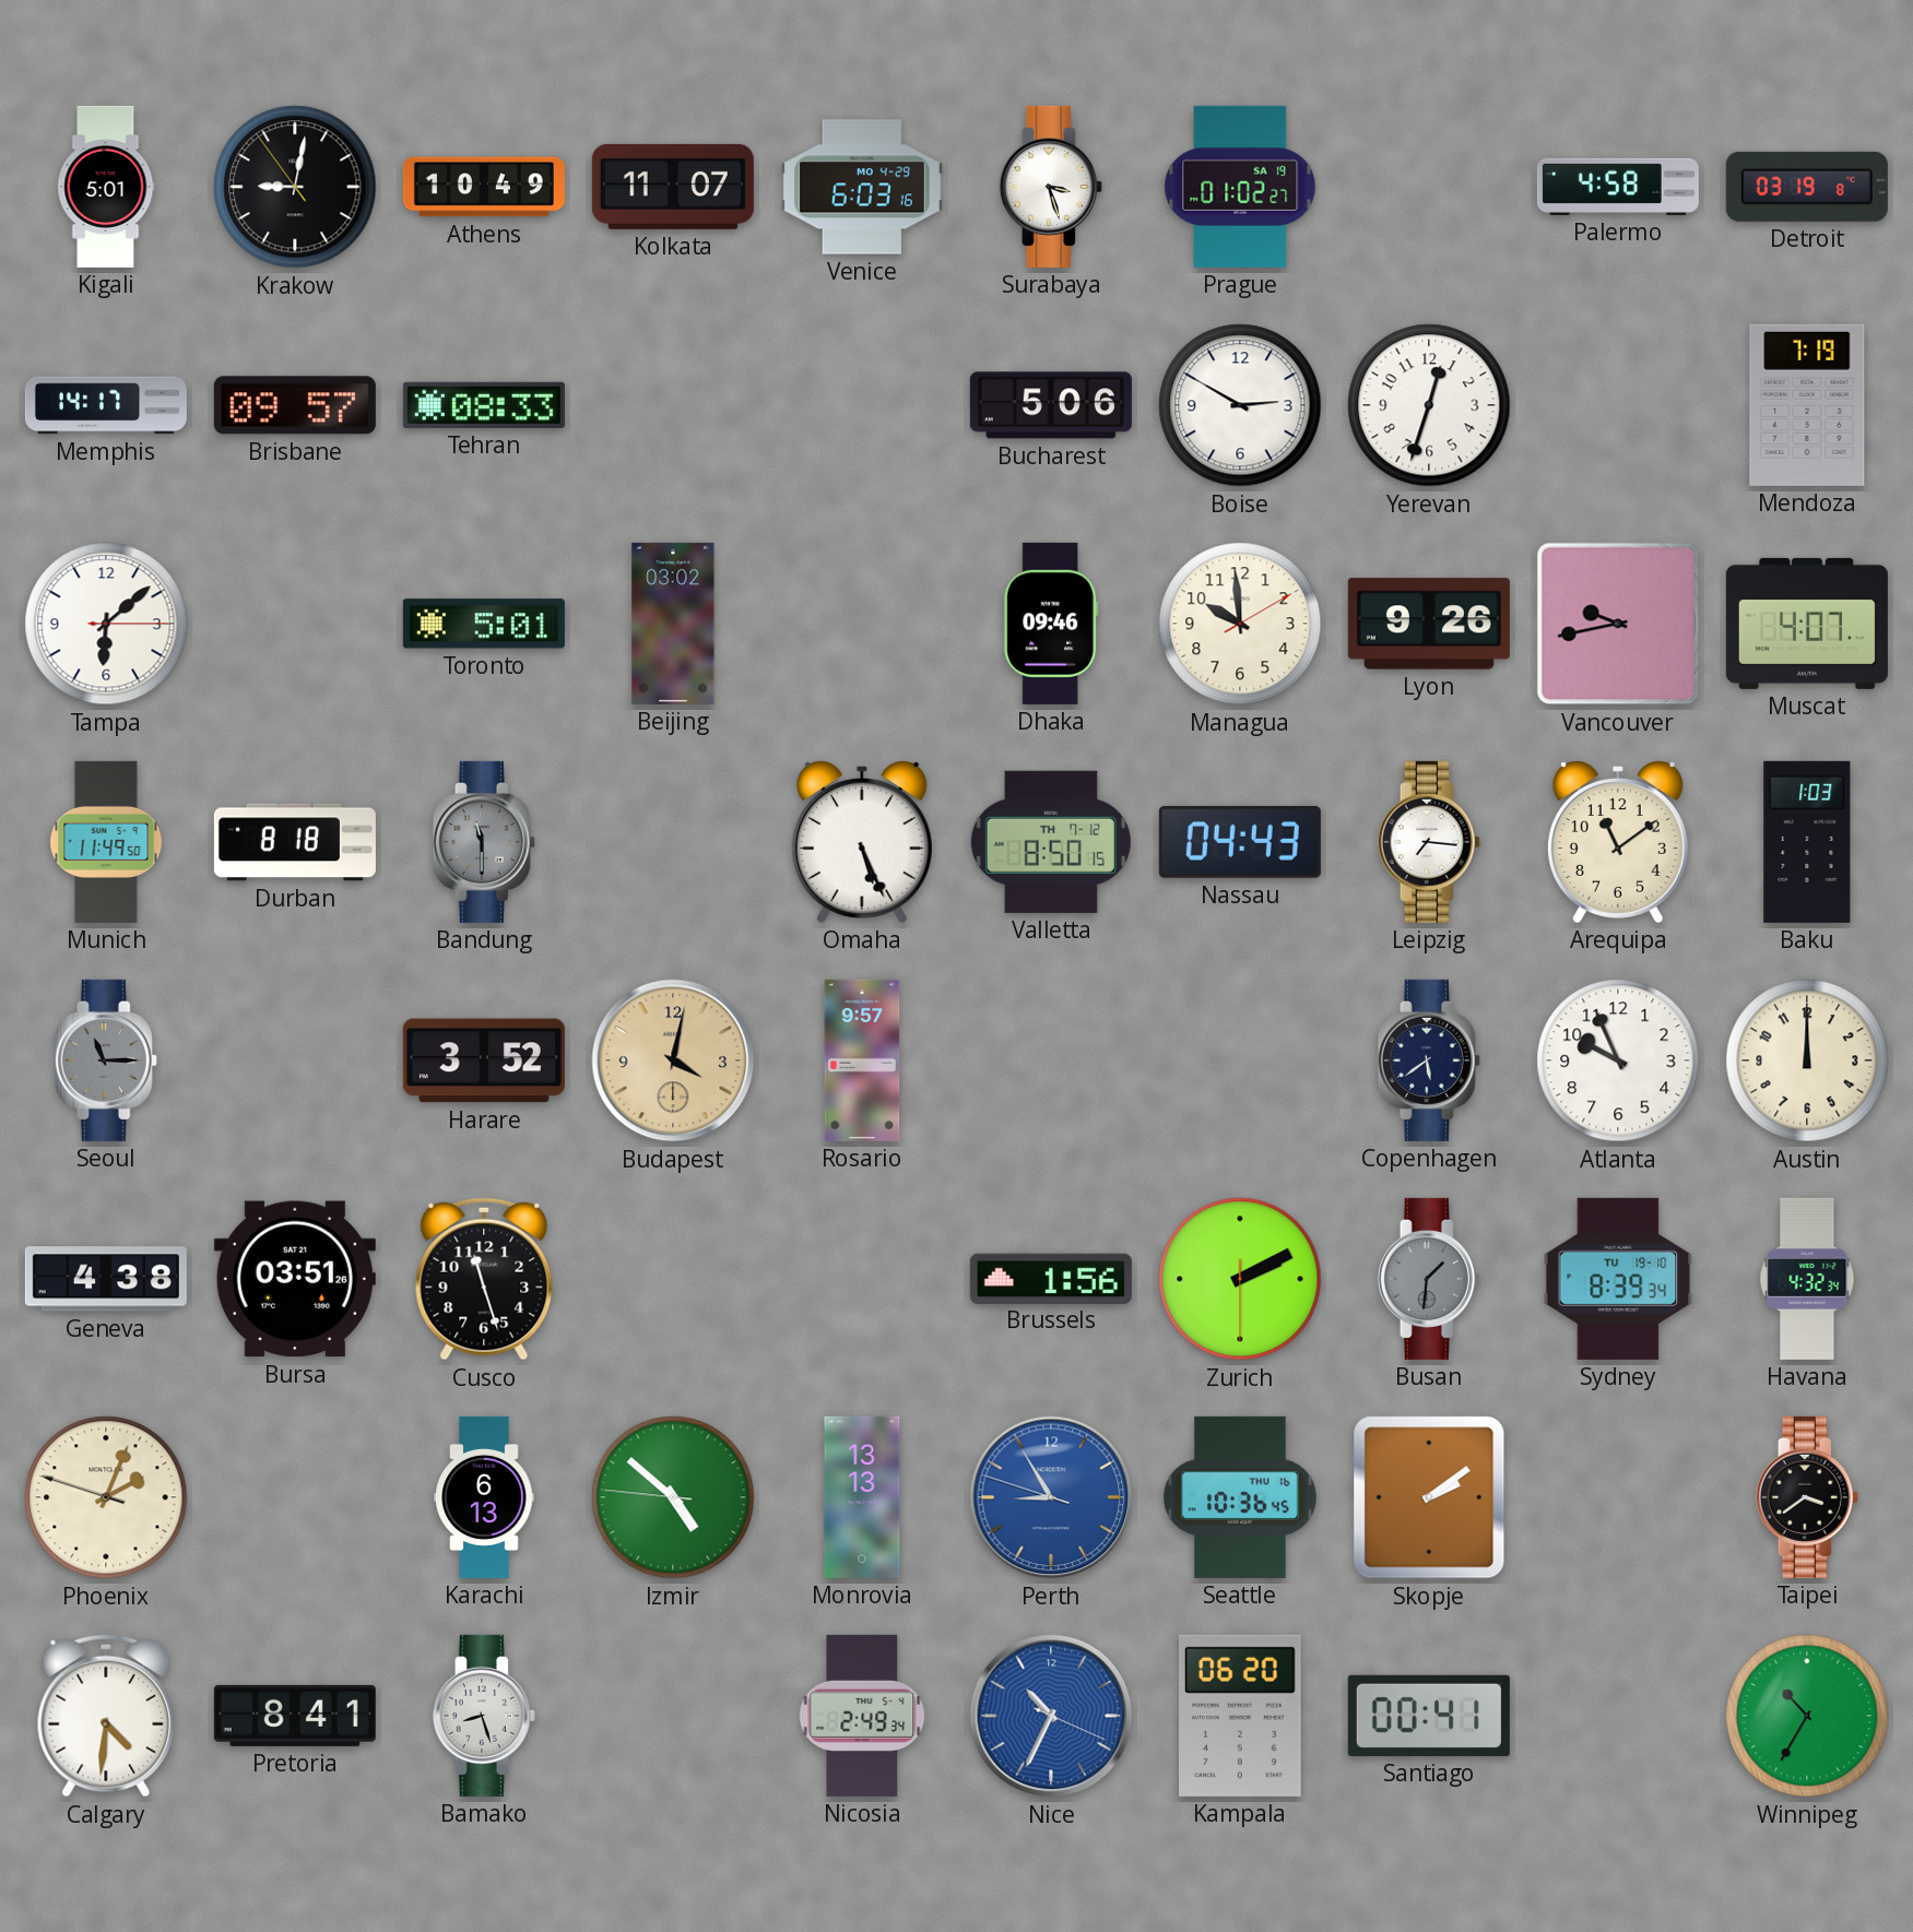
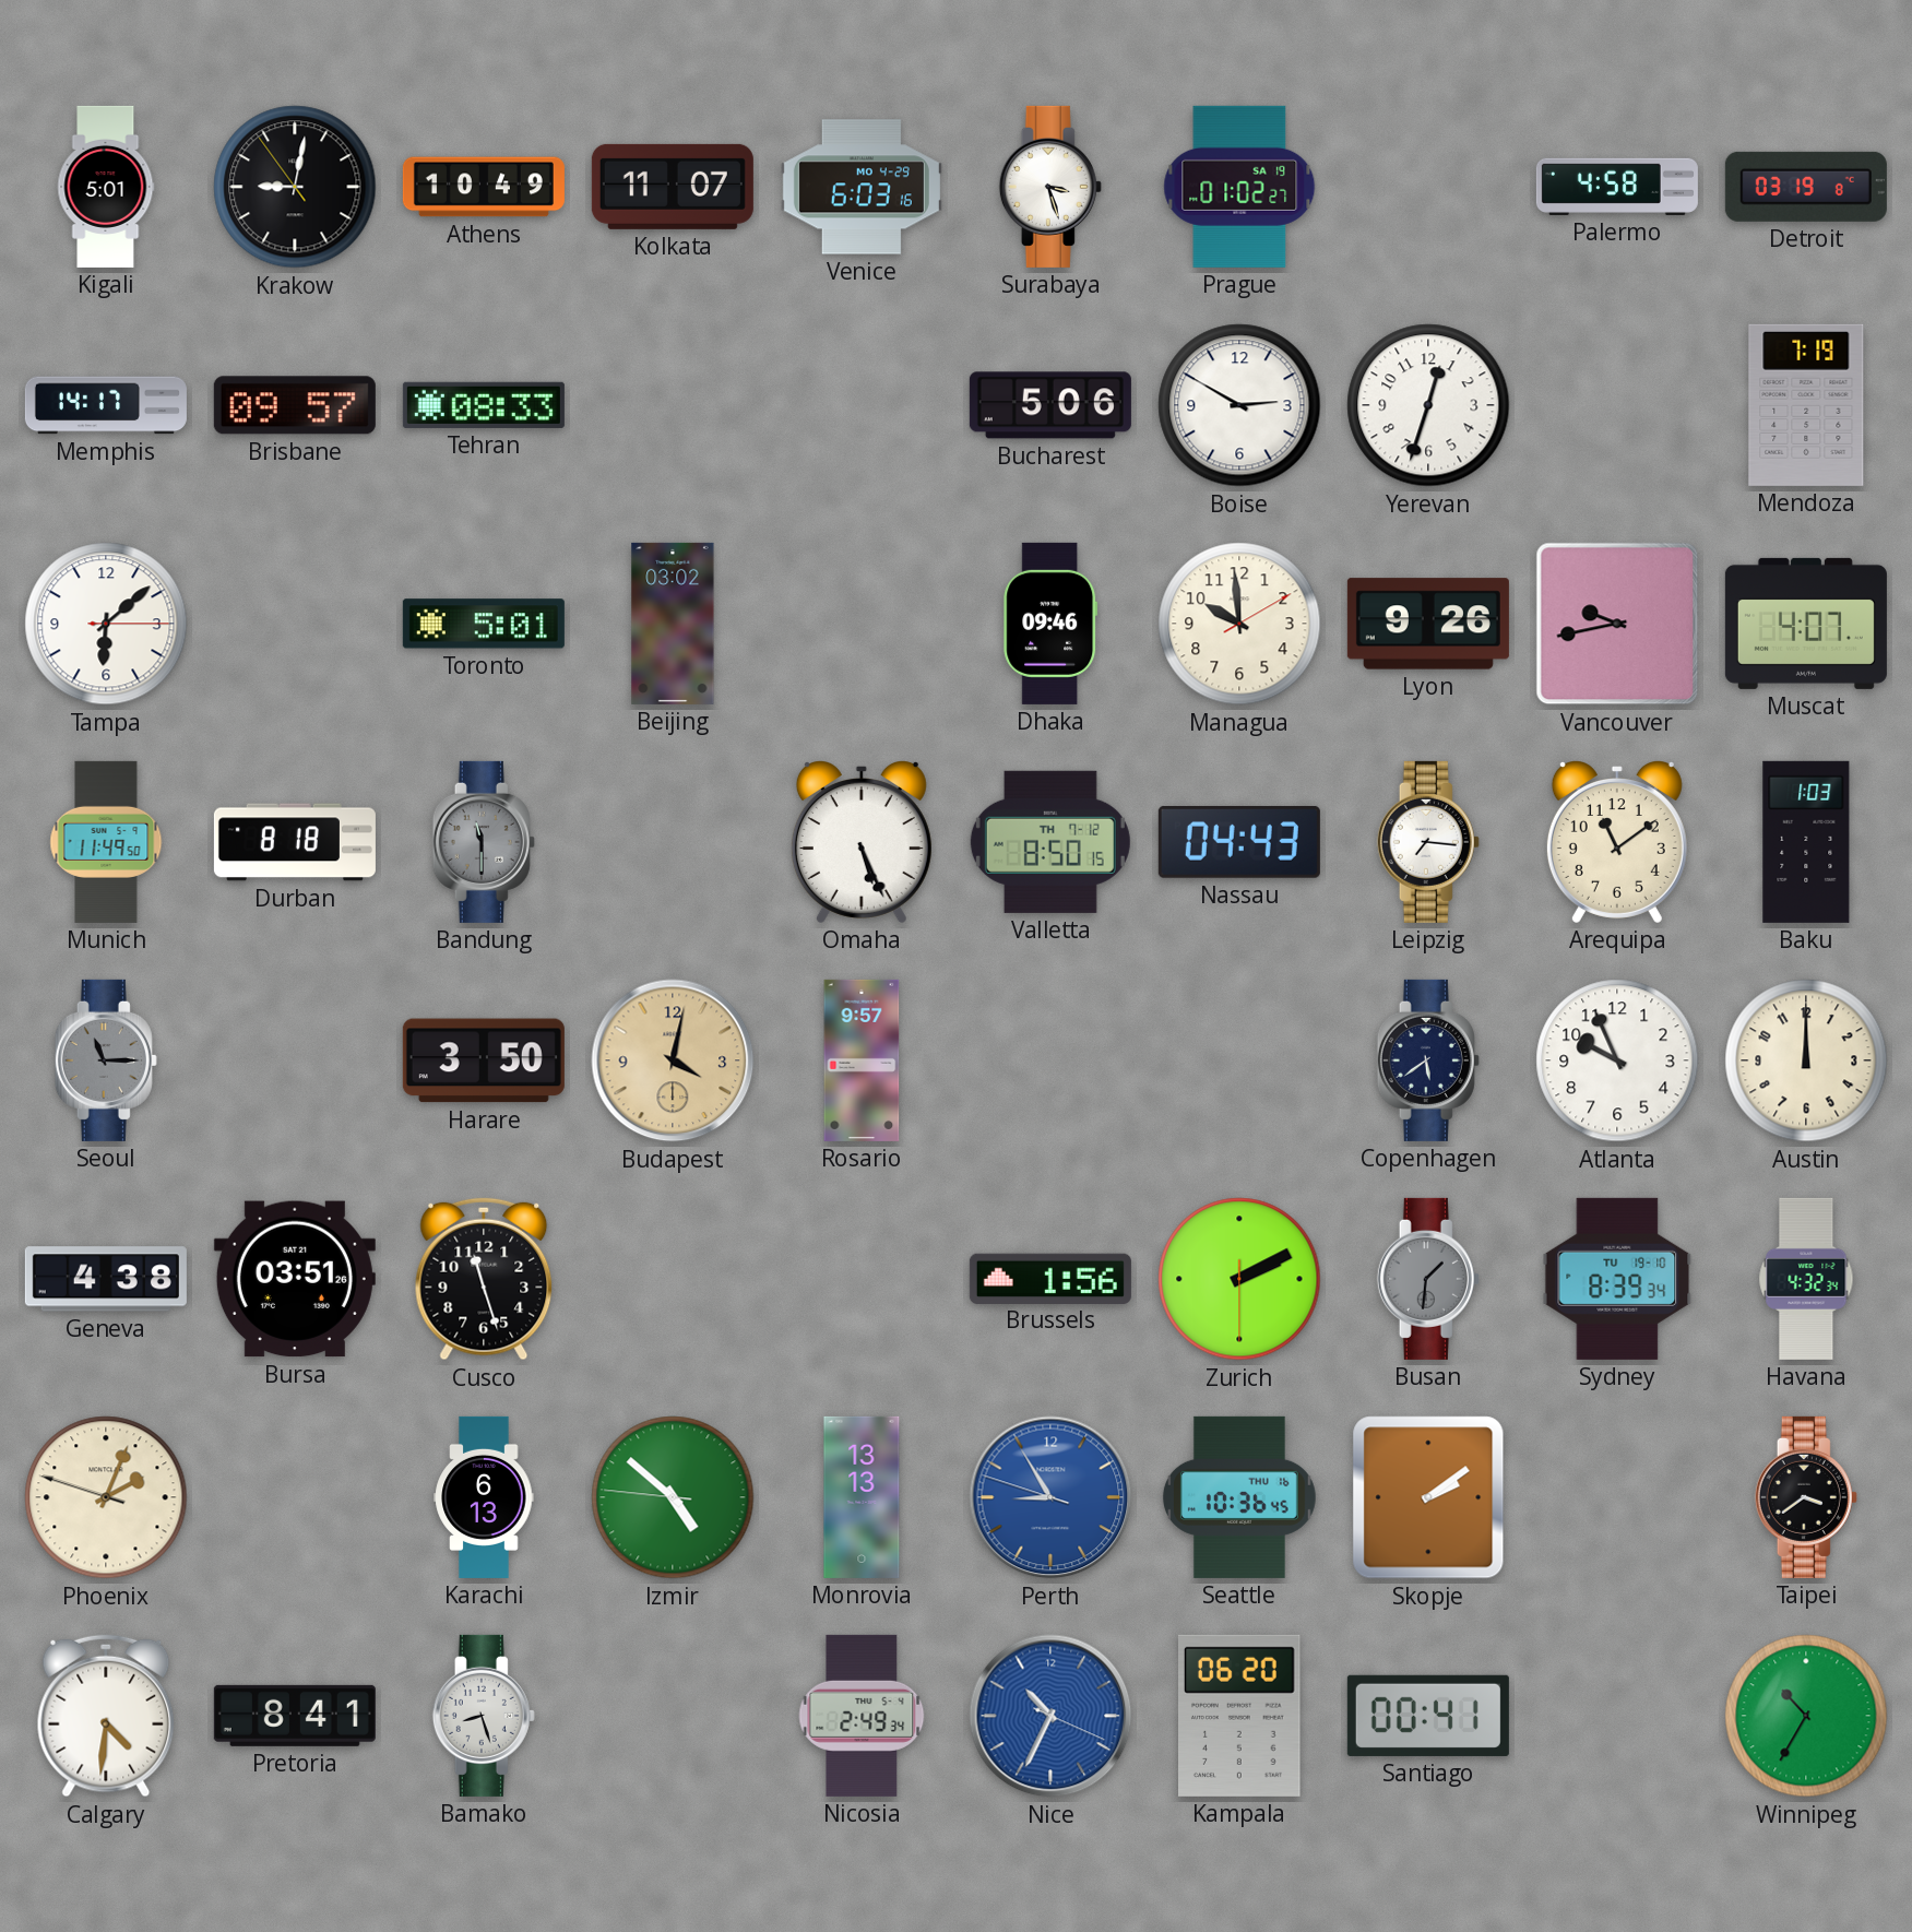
Harare: 3:52 -> 3:50
